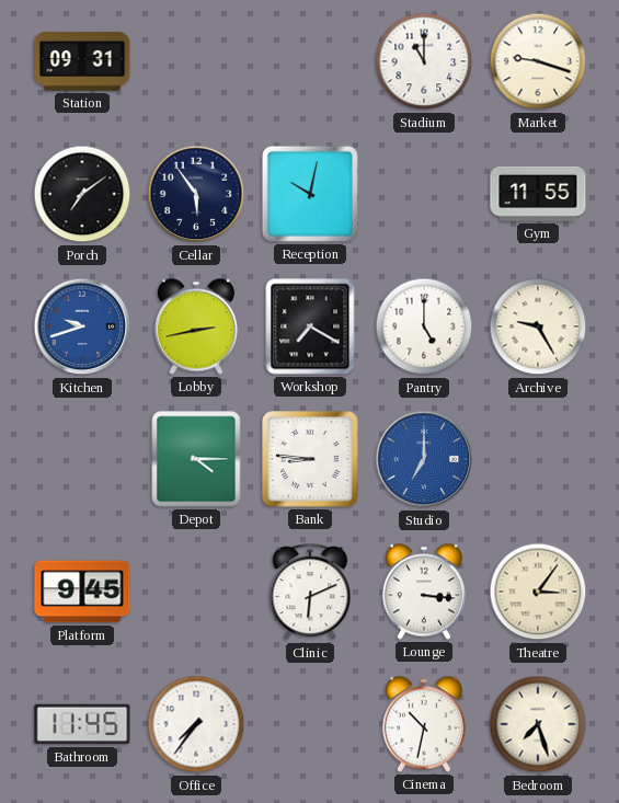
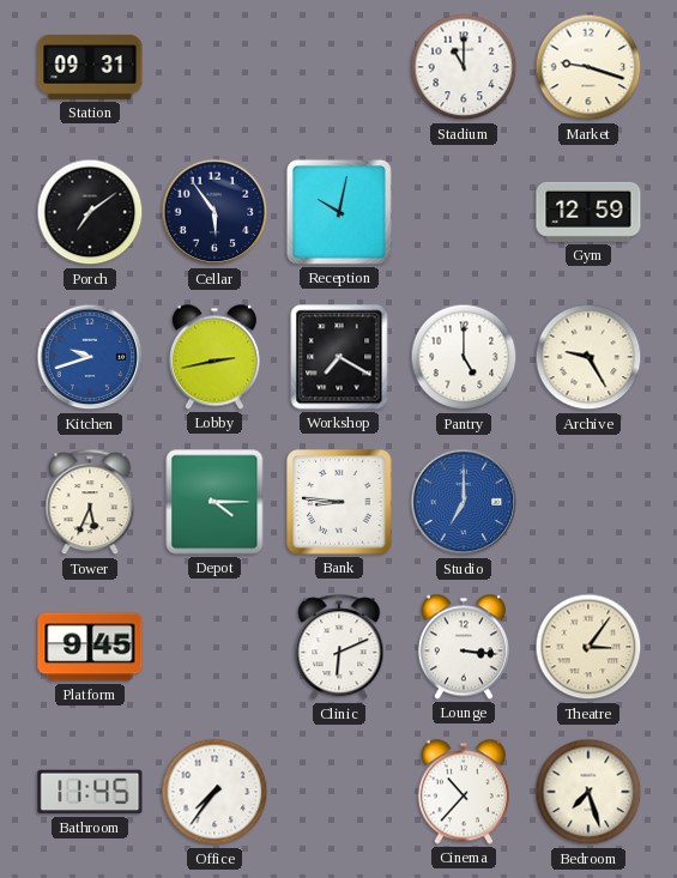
Gym: 11:55 -> 12:59
Tower: none -> 5:34
Cinema: 10:32 -> 10:37
